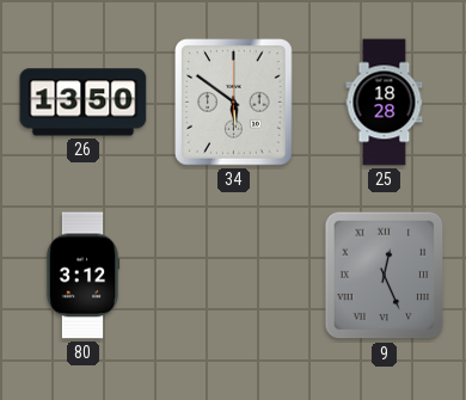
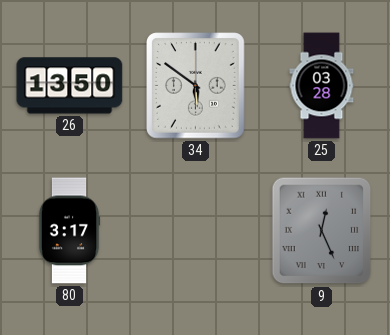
25: 18:28 -> 03:28
80: 3:12 -> 3:17
